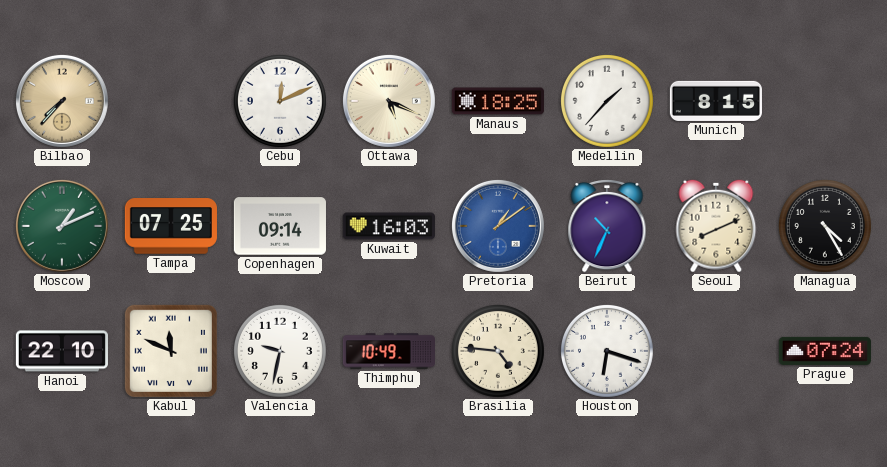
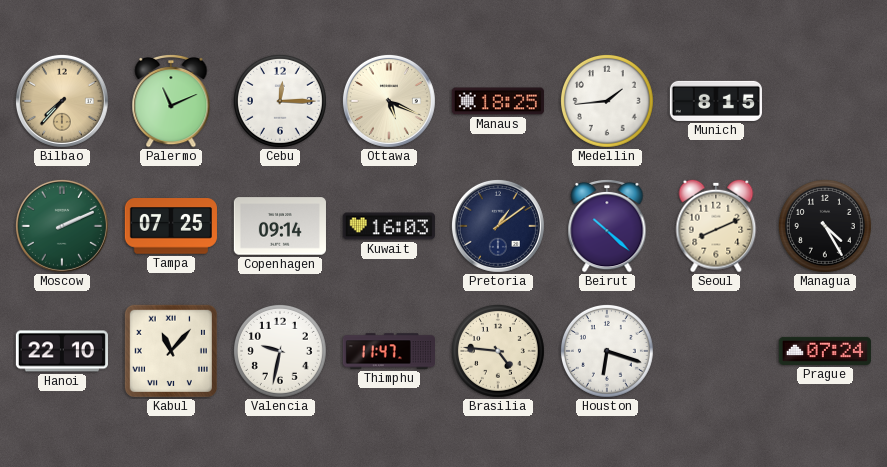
Palermo: none -> 11:11
Cebu: 12:11 -> 12:15
Medellin: 1:37 -> 1:44
Moscow: 1:11 -> 2:11
Pretoria dial: blue -> navy
Beirut: 10:34 -> 10:22
Kabul: 11:49 -> 11:07
Thimphu: 10:49 -> 11:47
